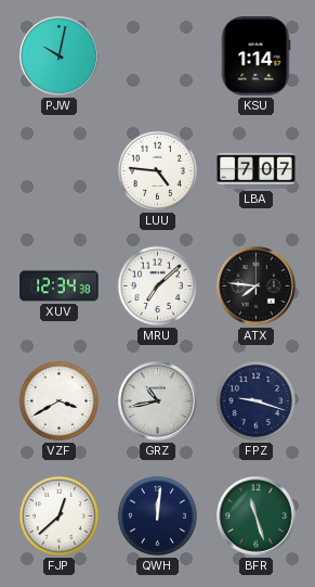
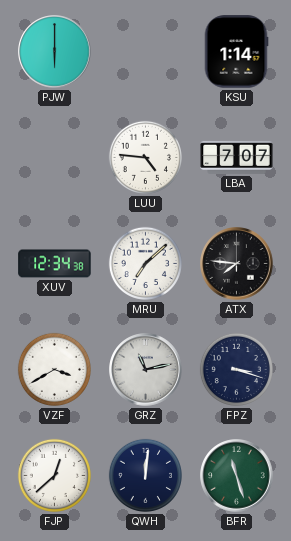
PJW: 10:02 -> 6:00
GRZ: 10:43 -> 11:13
FPZ: 9:18 -> 3:18
